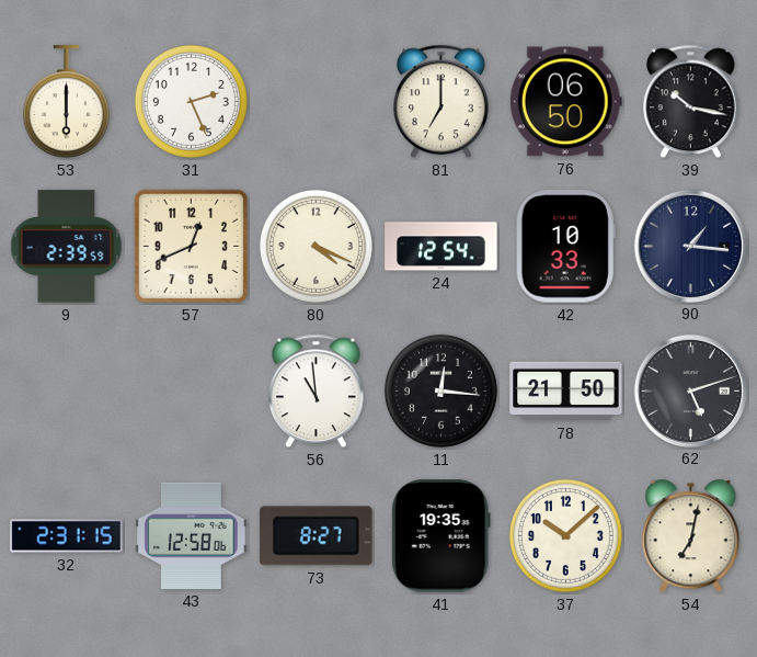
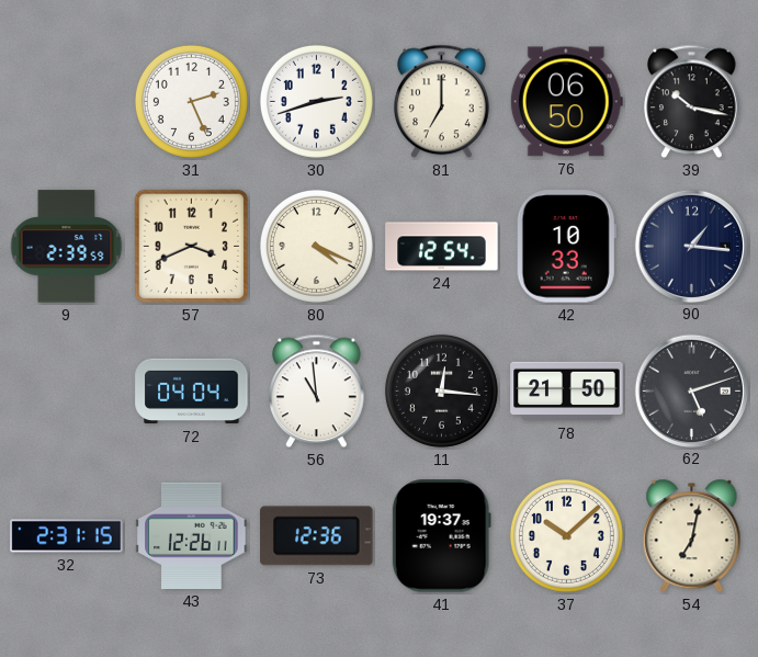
53: 6:00 -> none
30: none -> 2:42
57: 12:41 -> 3:41
72: none -> 04:04
43: 12:58 -> 12:26
73: 8:27 -> 12:36
41: 19:35 -> 19:37
